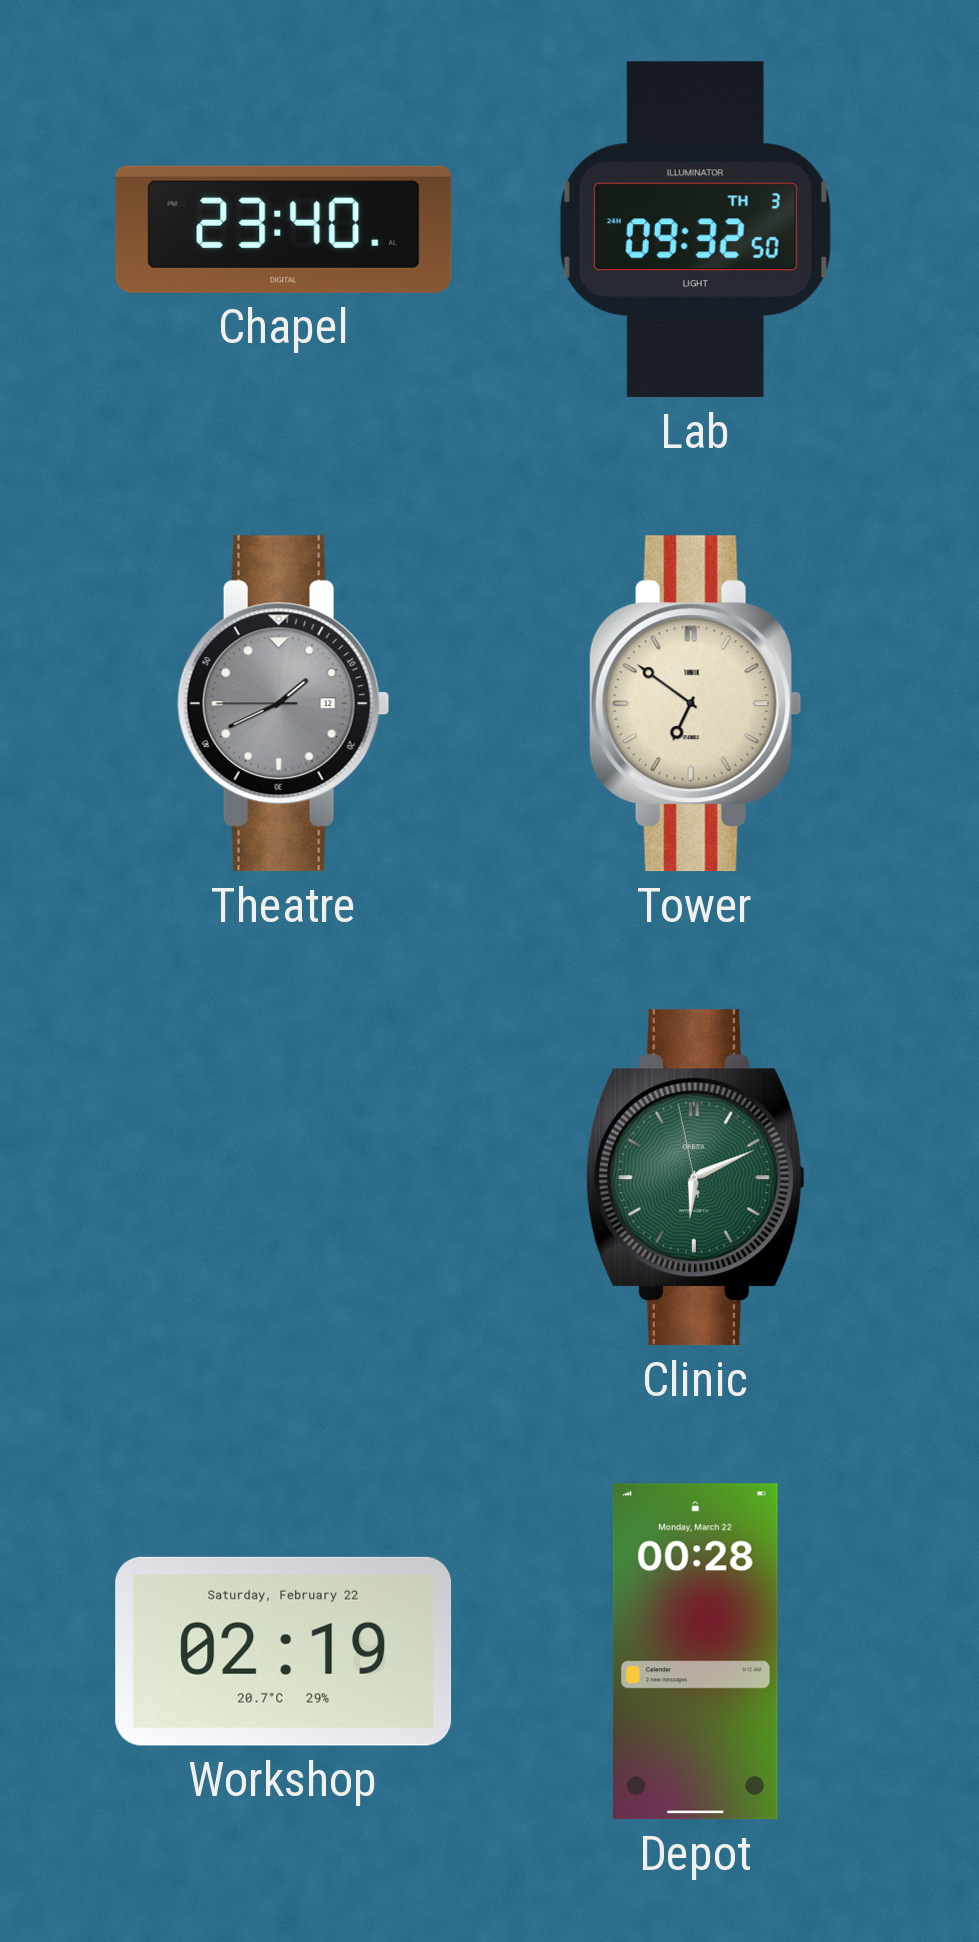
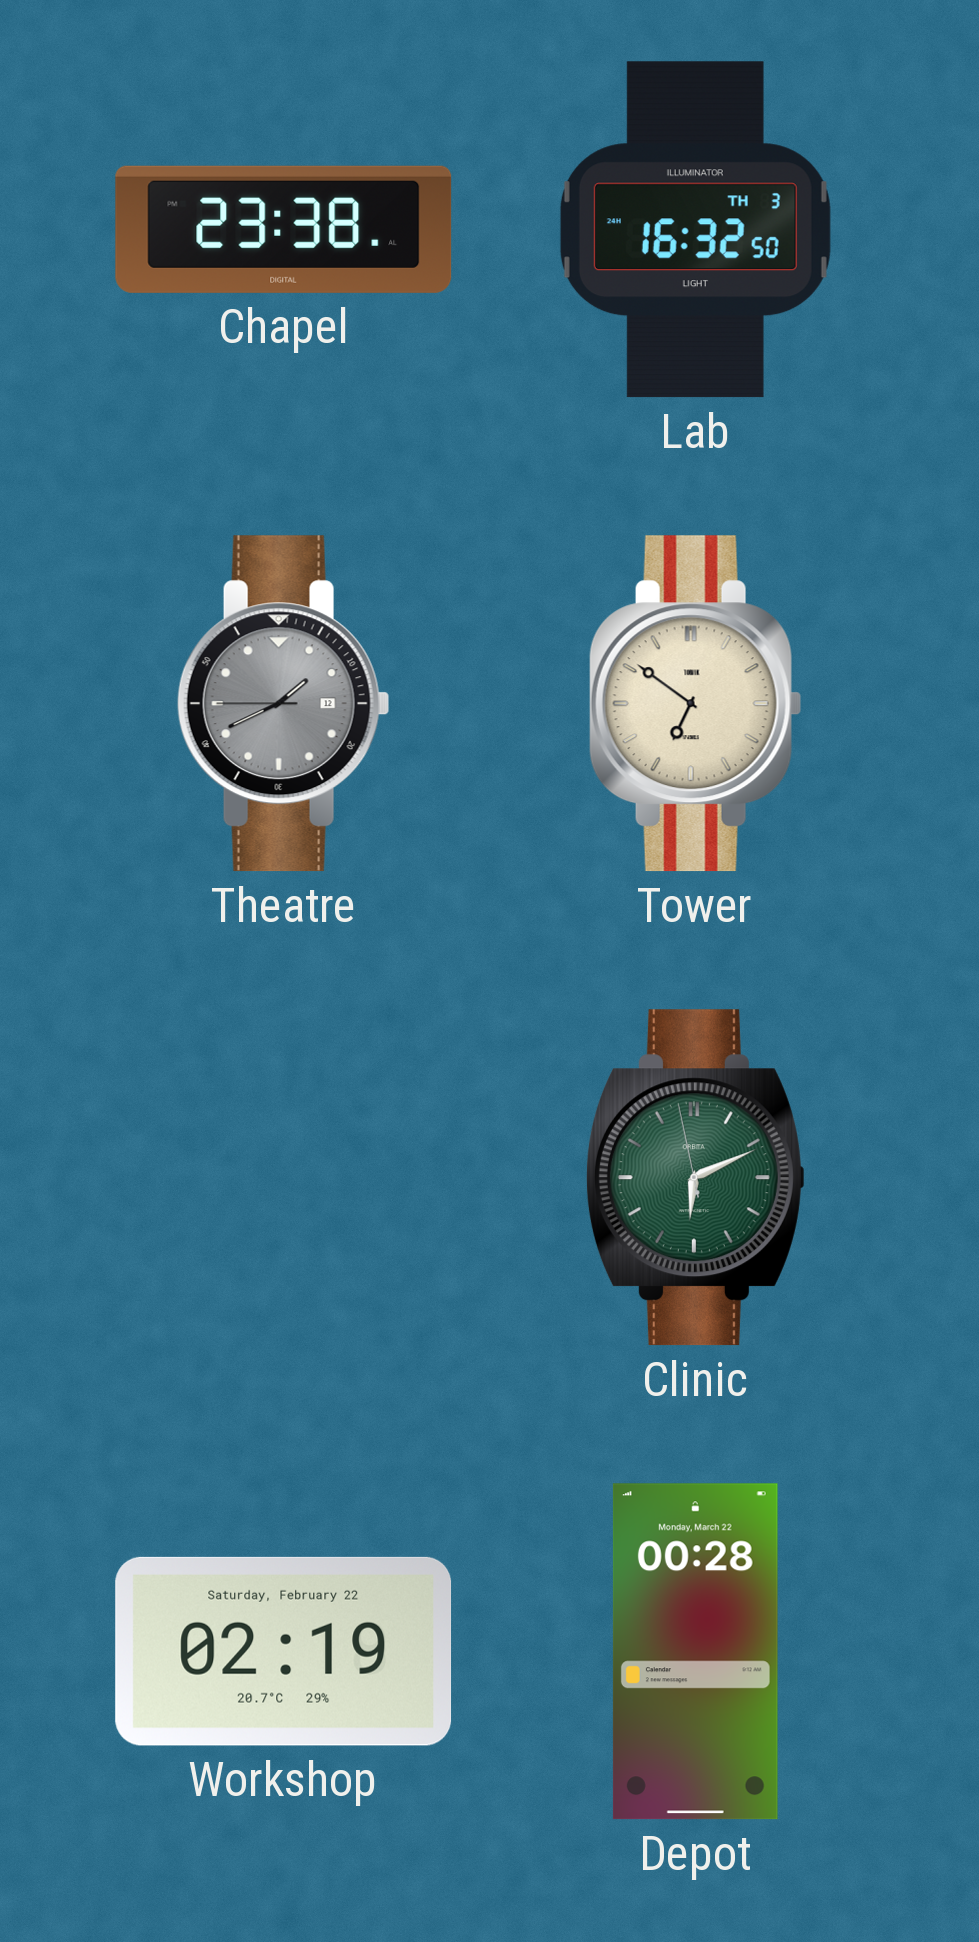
Chapel: 23:40 -> 23:38
Lab: 09:32 -> 16:32
